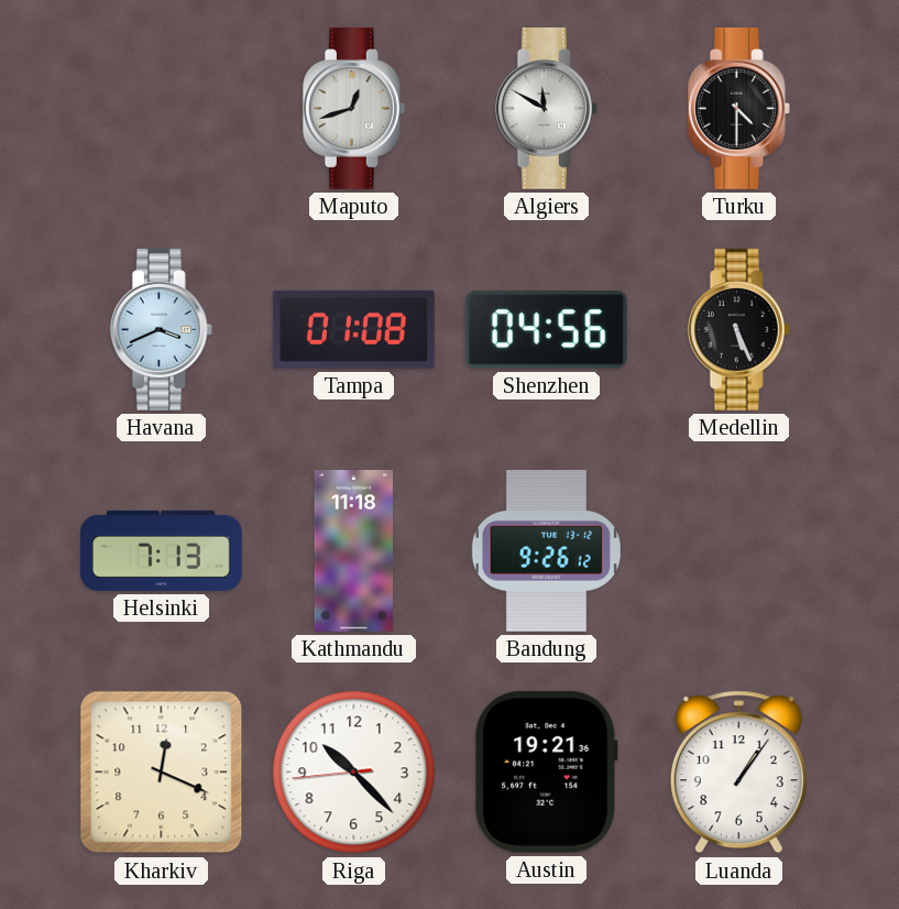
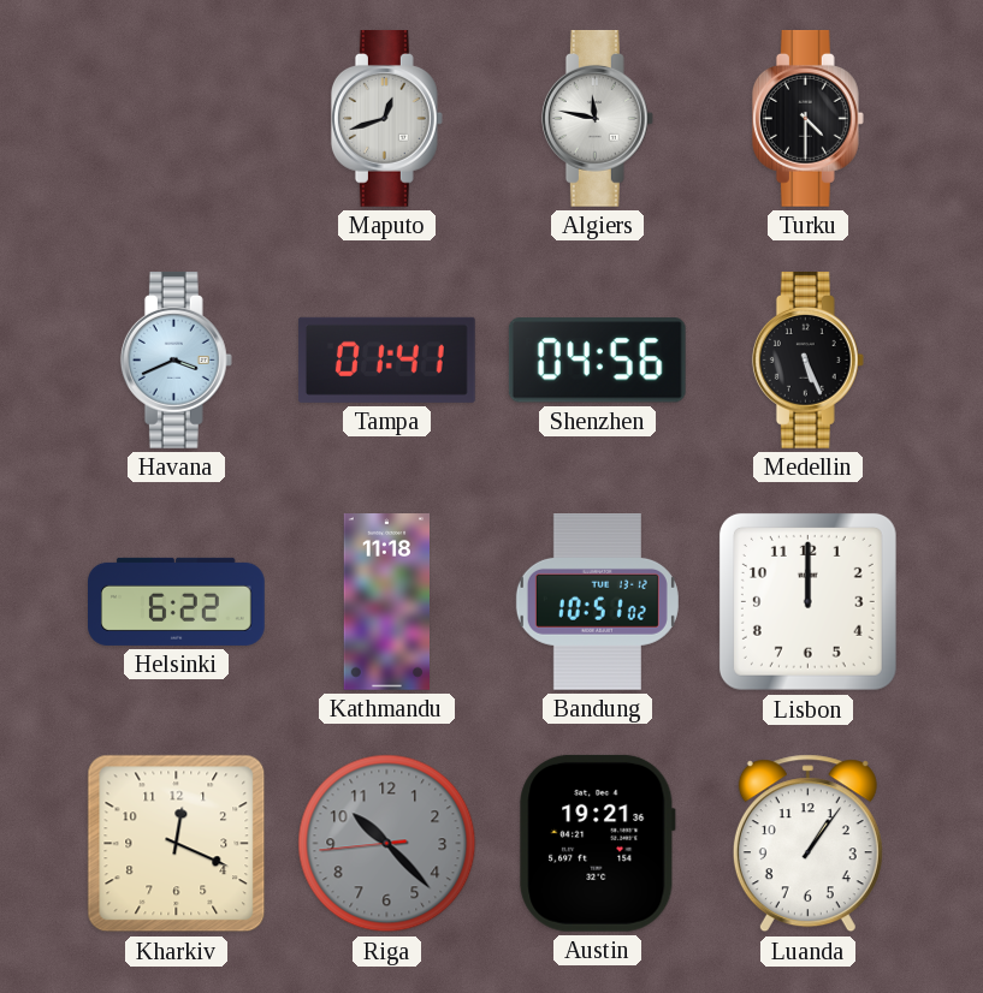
Algiers: 11:50 -> 11:47
Tampa: 01:08 -> 01:41
Helsinki: 7:13 -> 6:22
Bandung: 9:26 -> 10:51
Lisbon: none -> 12:00
Riga dial: white -> grey
